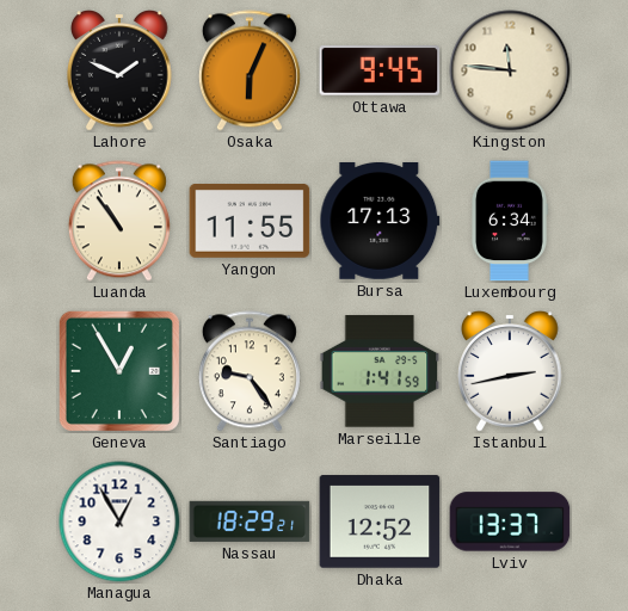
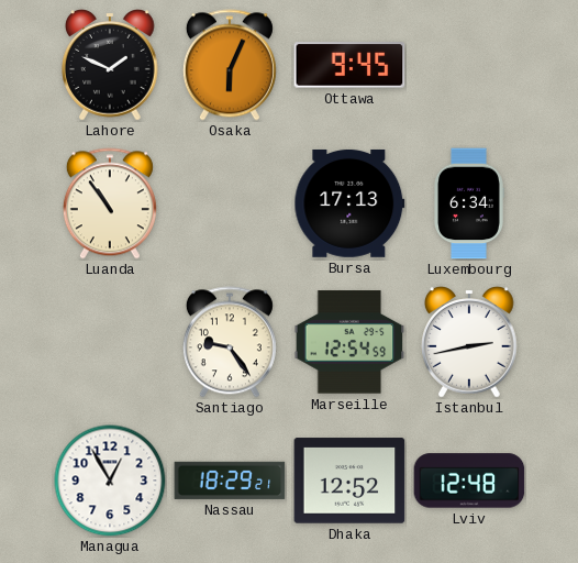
Kingston: 11:46 -> none
Yangon: 11:55 -> none
Geneva: 12:55 -> none
Marseille: 1:41 -> 12:54
Lviv: 13:37 -> 12:48
